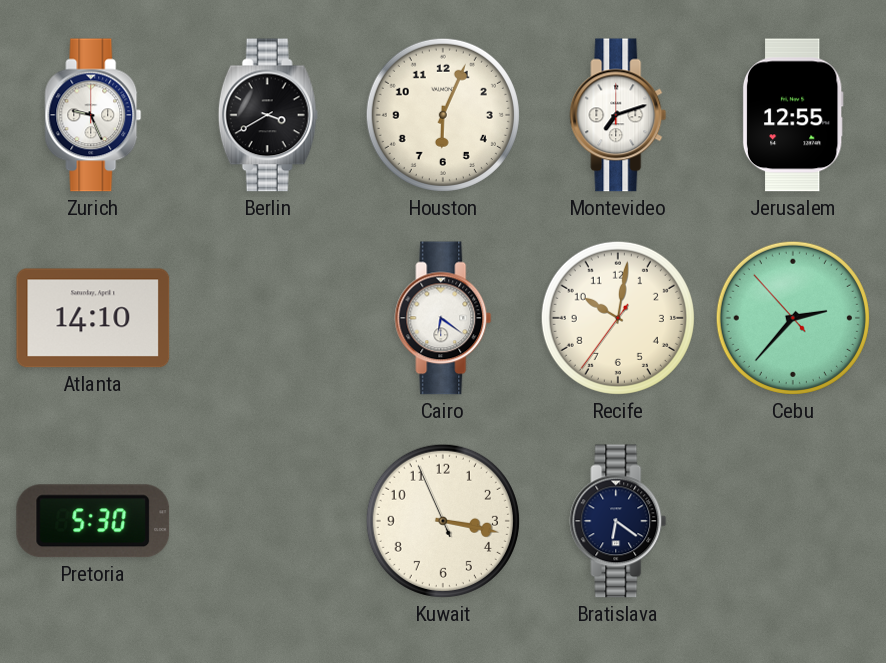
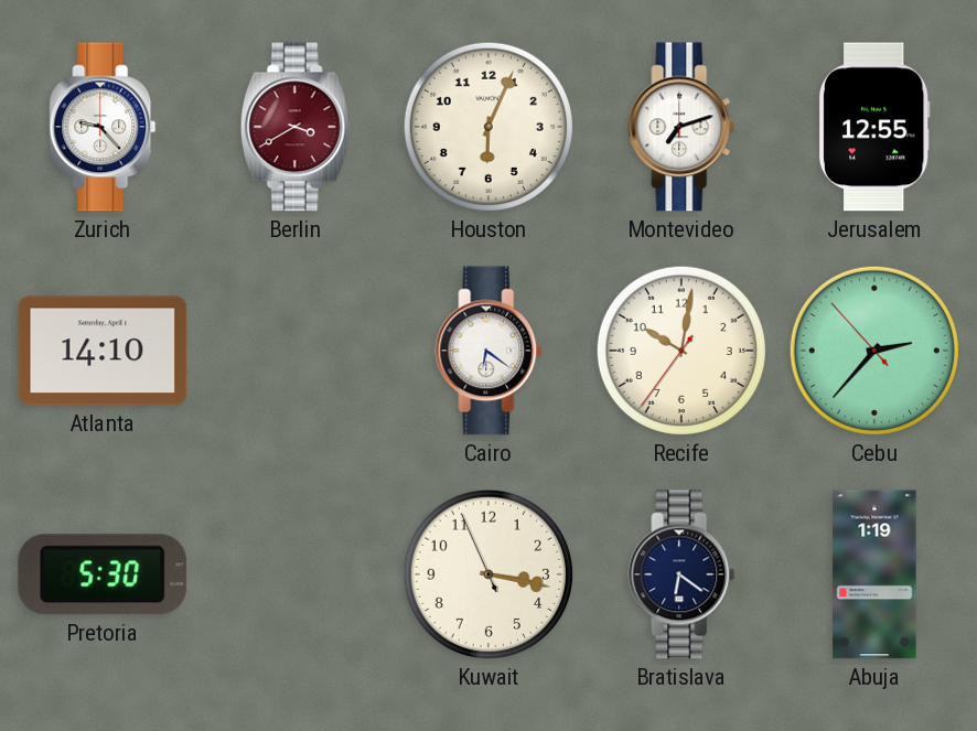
Zurich: 9:26 -> 9:23
Berlin dial: black -> burgundy
Abuja: none -> 1:19
